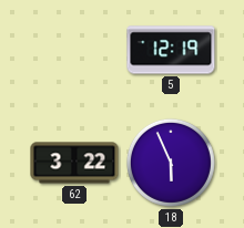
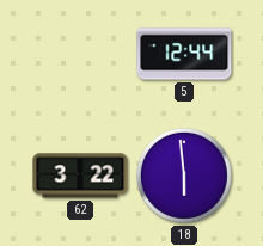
5: 12:19 -> 12:44
18: 5:56 -> 5:59
